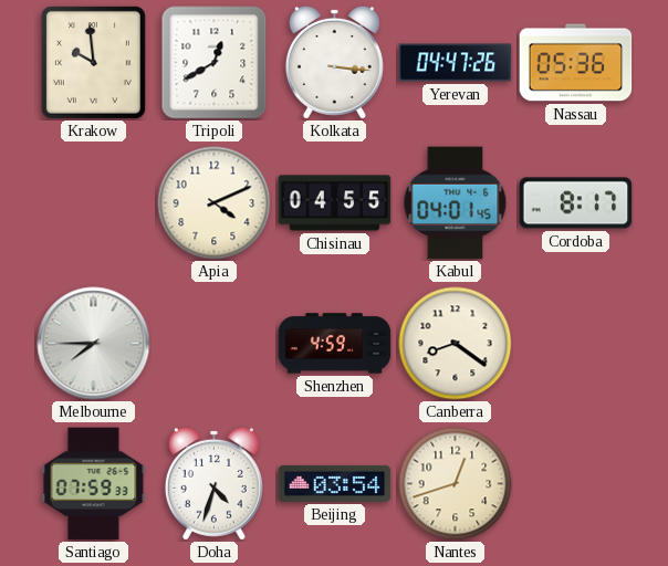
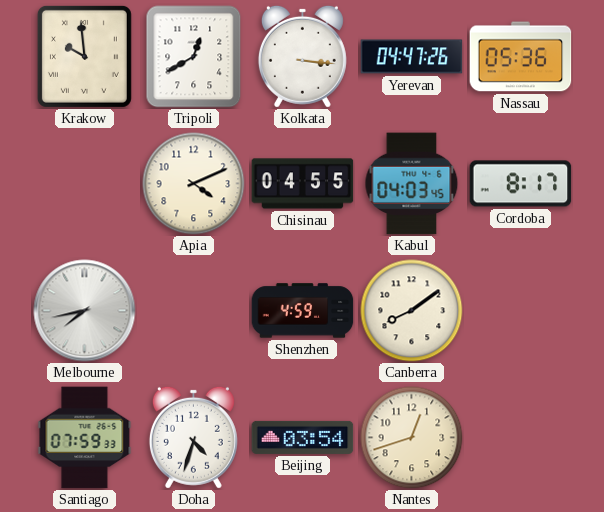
Kabul: 04:01 -> 04:03
Melbourne: 7:45 -> 7:43
Canberra: 8:21 -> 8:09
